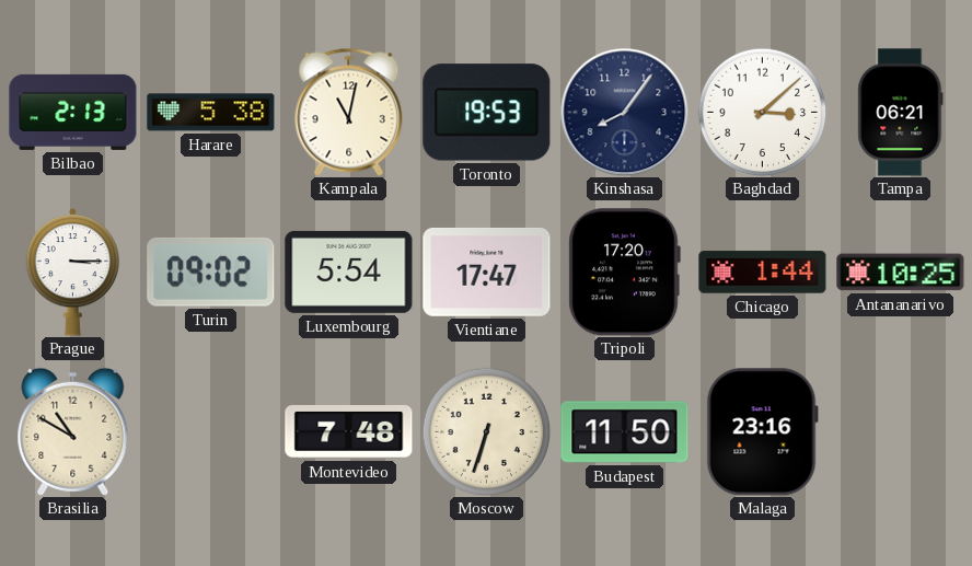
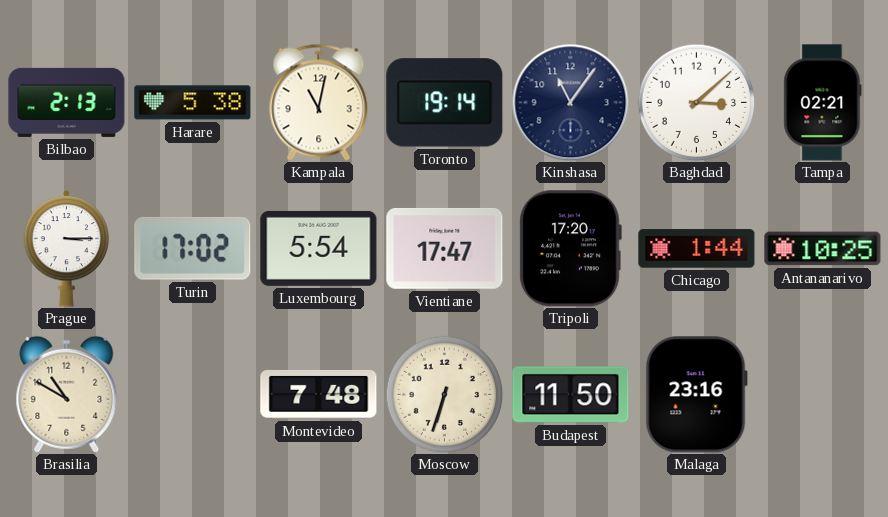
Toronto: 19:53 -> 19:14
Kinshasa: 8:06 -> 11:06
Tampa: 06:21 -> 02:21
Turin: 09:02 -> 17:02
